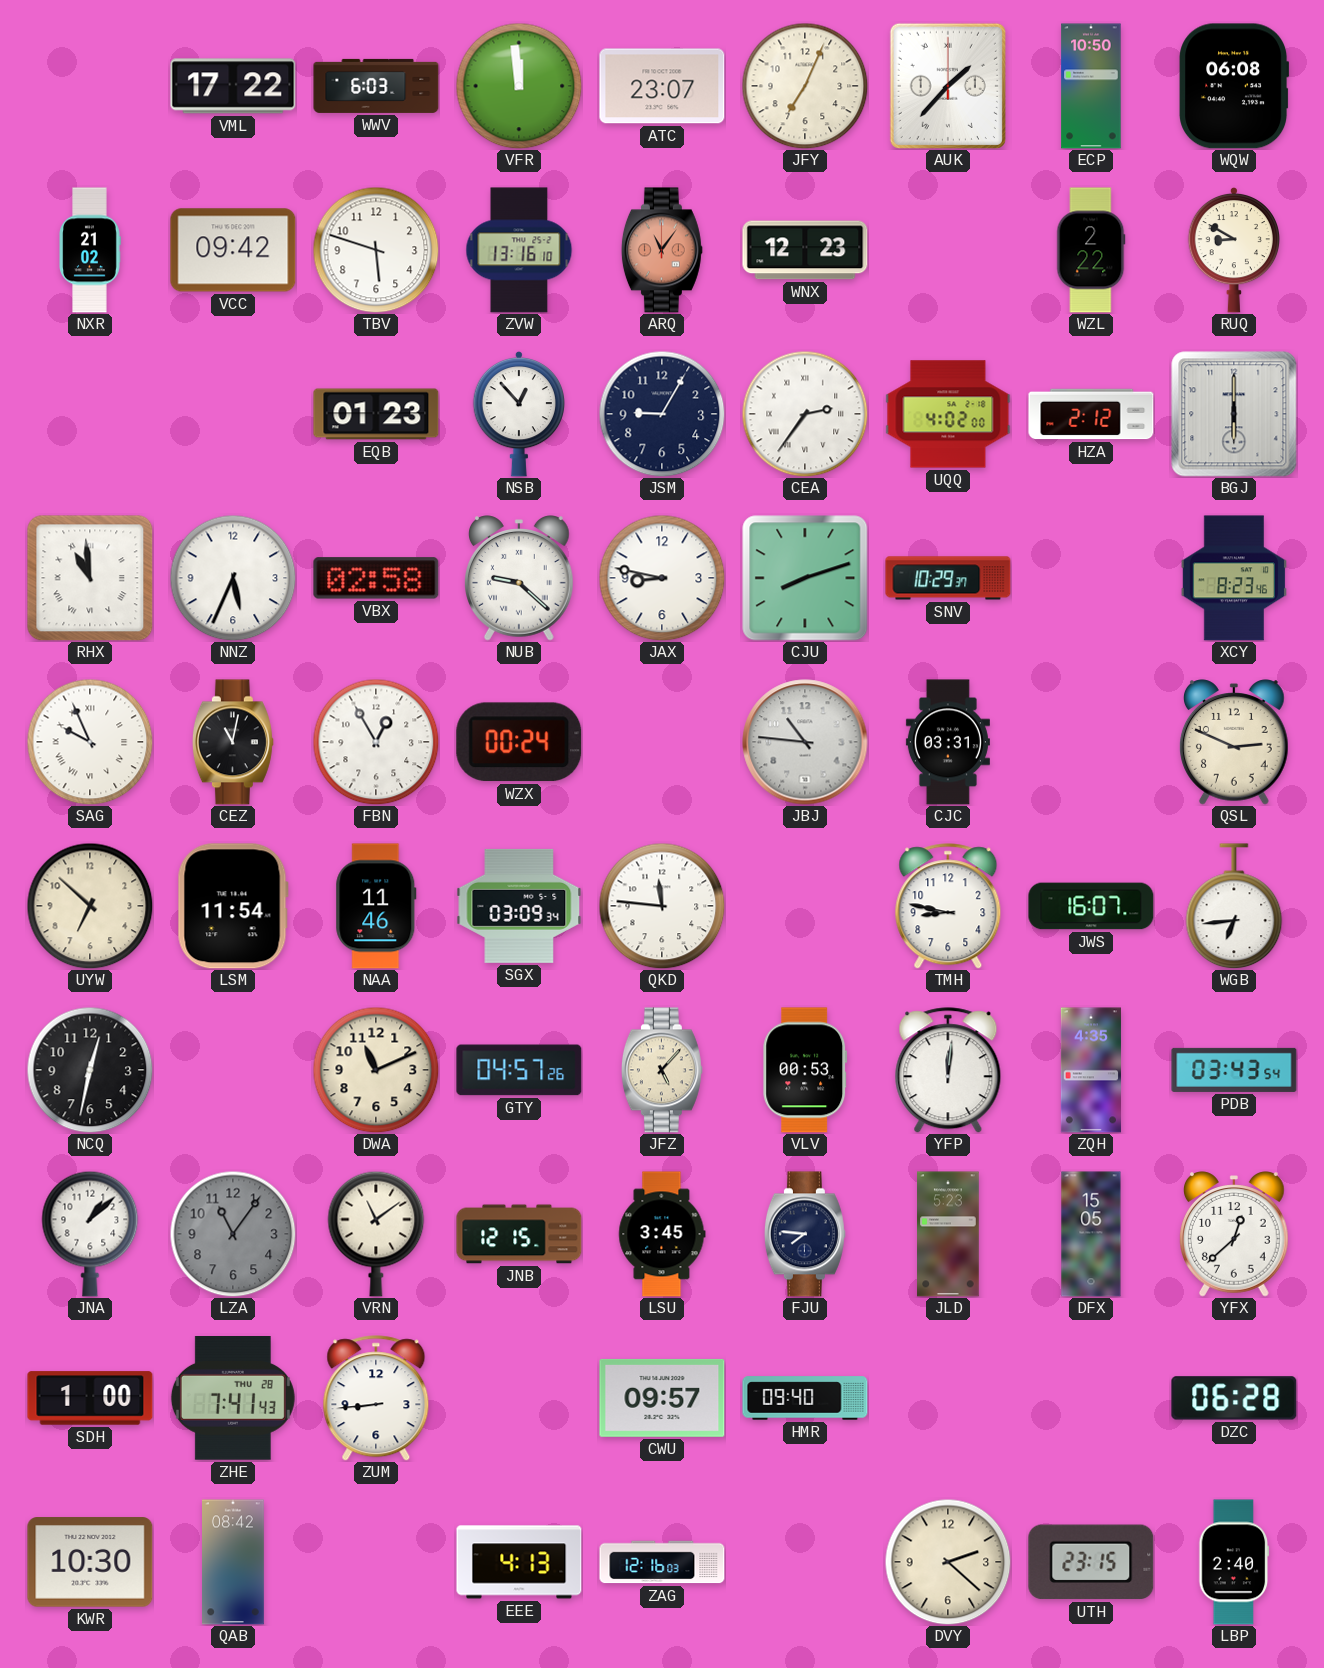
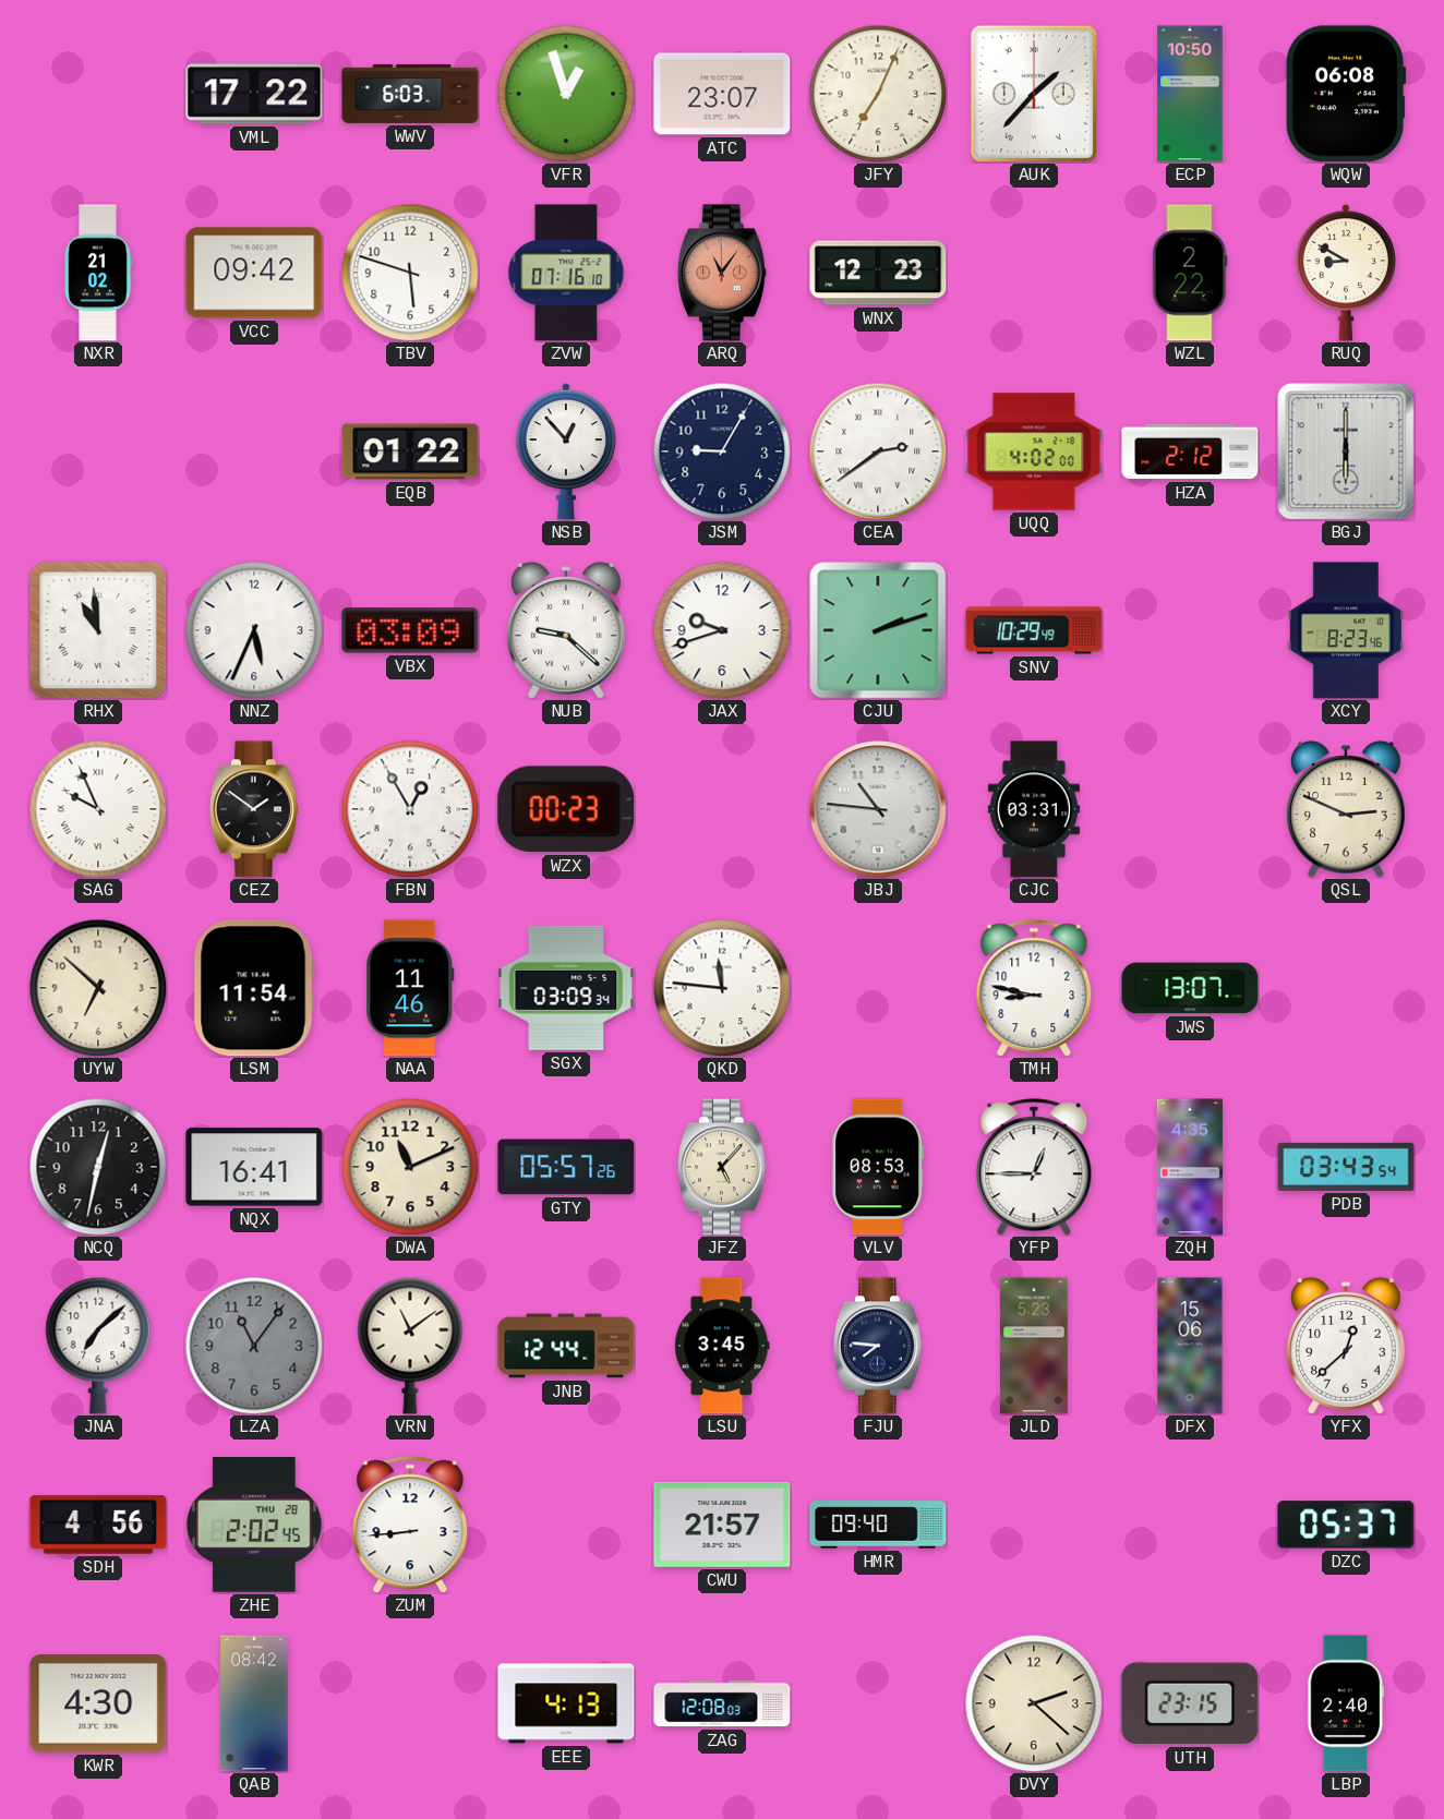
VFR: 11:59 -> 12:57
ZVW: 13:16 -> 07:16
EQB: 01:23 -> 01:22
CEA: 2:36 -> 2:39
VBX: 02:58 -> 03:09
JAX: 8:47 -> 9:42
CJU: 8:12 -> 2:12
SNV: 10:29:37 -> 10:29:49
CEZ: 11:02 -> 1:51
WZX: 00:24 -> 00:23
JWS: 16:07 -> 13:07
WGB: 6:44 -> none
NQX: none -> 16:41
GTY: 04:57 -> 05:57
VLV: 00:53 -> 08:53
YFP: 12:01 -> 12:45
JNA: 1:08 -> 7:08
JNB: 12:15 -> 12:44
DFX: 15:05 -> 15:06
SDH: 1:00 -> 4:56
ZHE: 7:41 -> 2:02
CWU: 09:57 -> 21:57
DZC: 06:28 -> 05:37
KWR: 10:30 -> 4:30
ZAG: 12:16 -> 12:08
